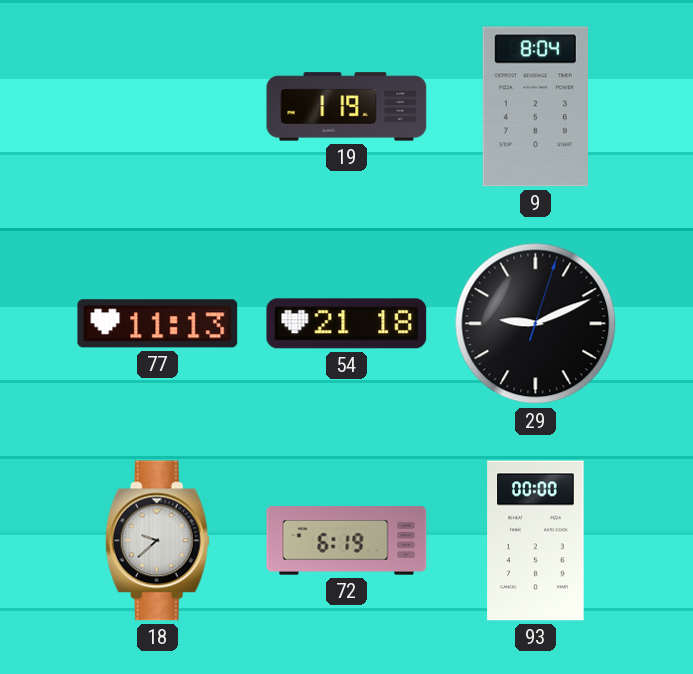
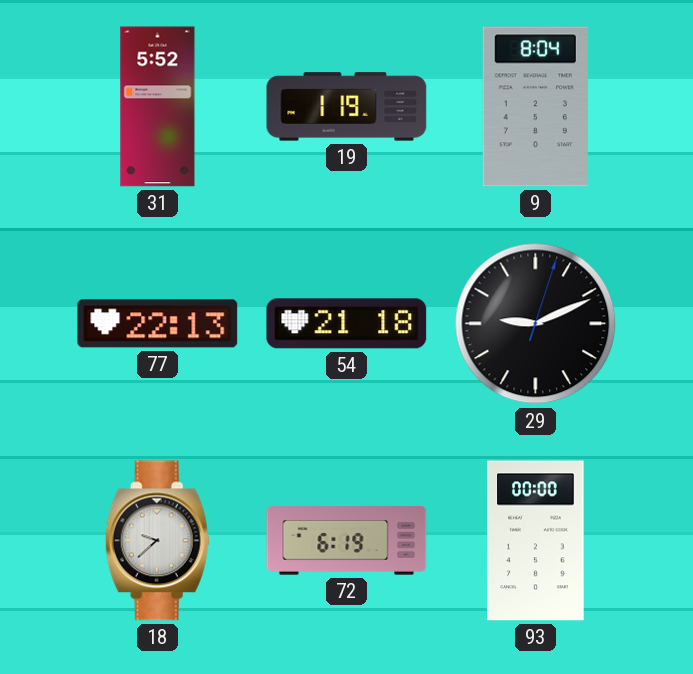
31: none -> 5:52
77: 11:13 -> 22:13
